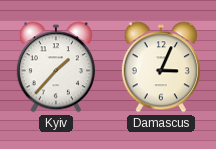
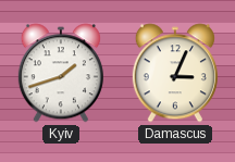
Kyiv: 1:37 -> 1:42
